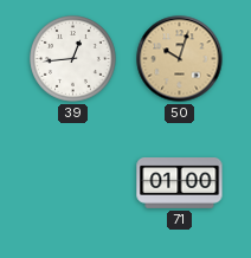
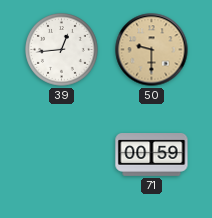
50: 10:03 -> 9:30
71: 01:00 -> 00:59
